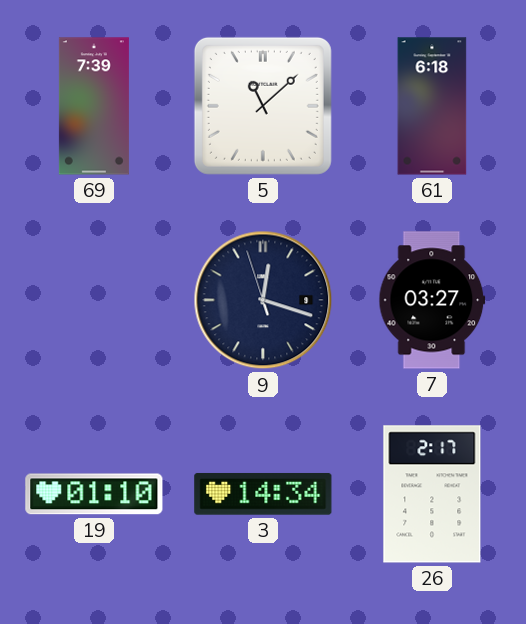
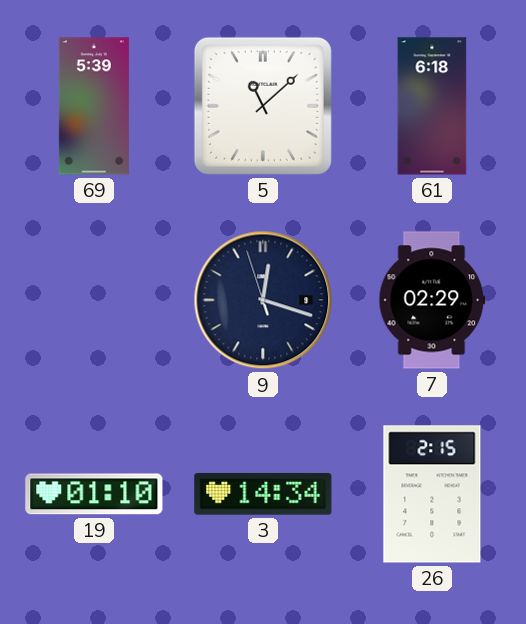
69: 7:39 -> 5:39
7: 03:27 -> 02:29
26: 2:17 -> 2:15
